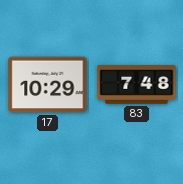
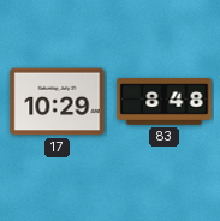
83: 7:48 -> 8:48
